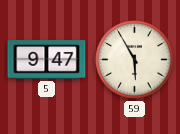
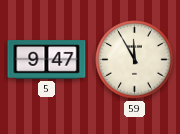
59: 5:55 -> 11:55
